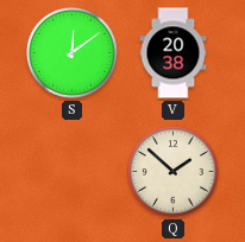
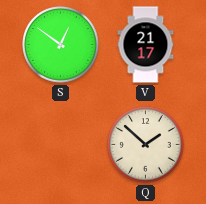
S: 12:09 -> 12:51
V: 20:38 -> 21:17
